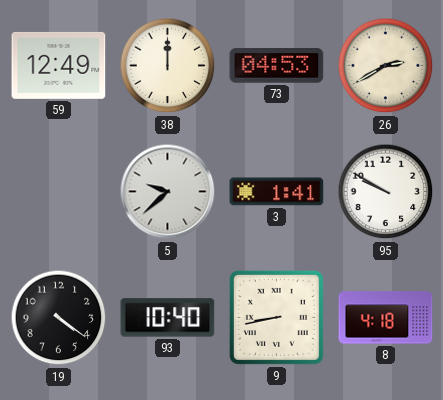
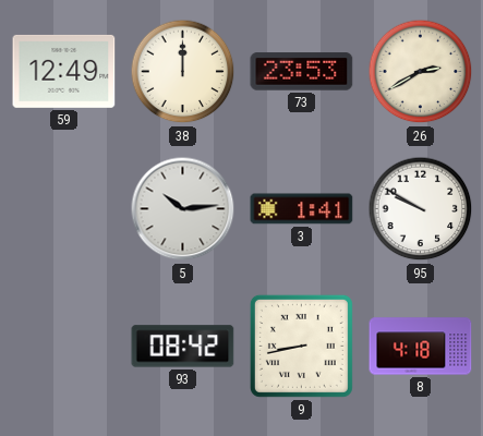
73: 04:53 -> 23:53
5: 9:38 -> 10:14
19: 4:21 -> none
93: 10:40 -> 08:42
